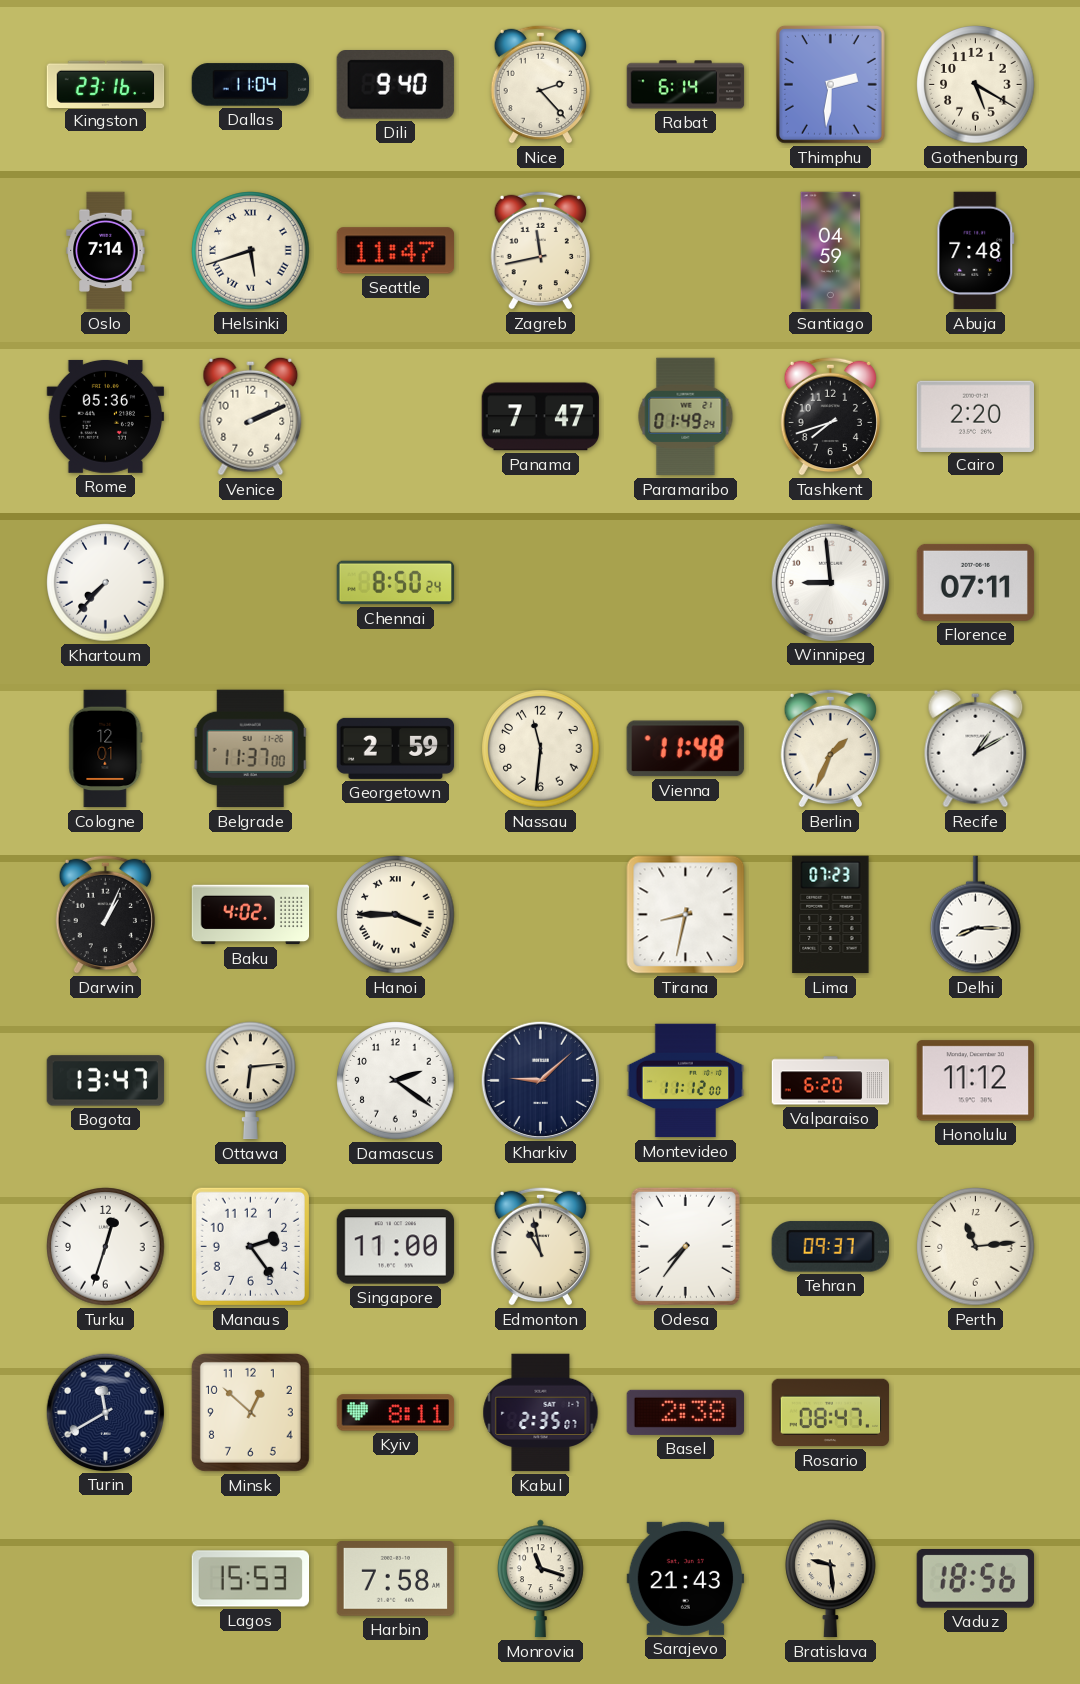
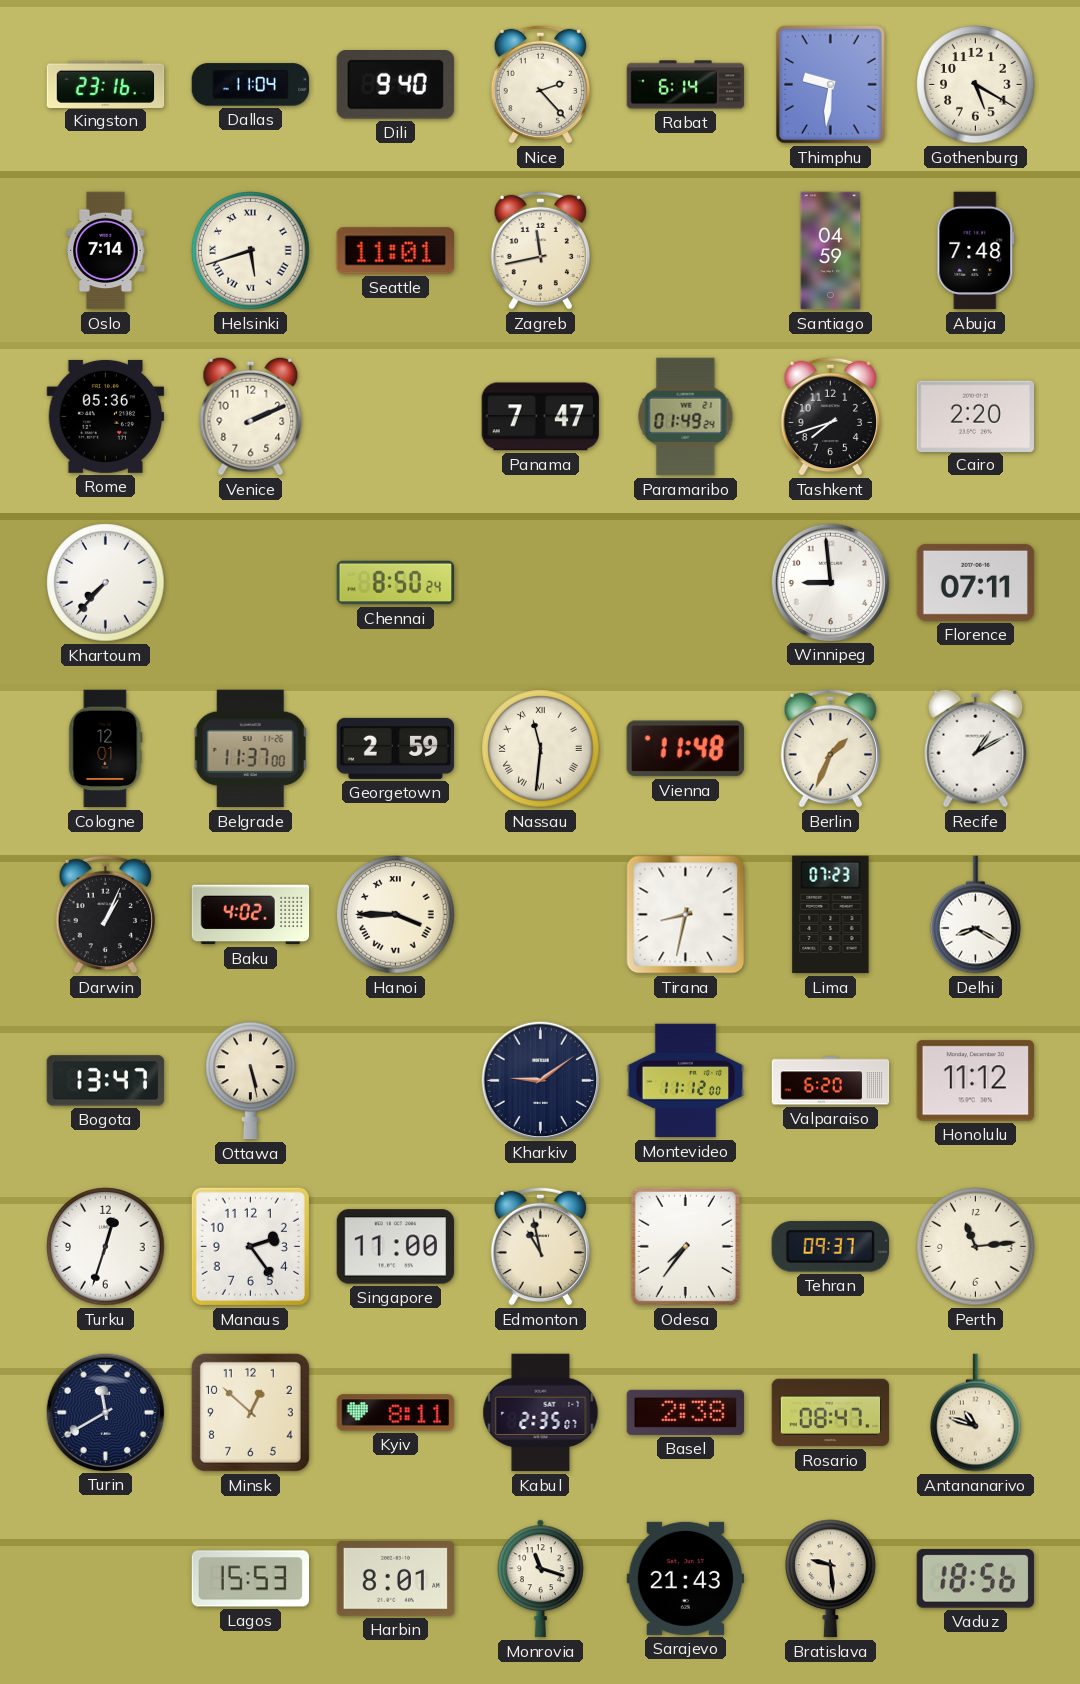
Thimphu: 2:31 -> 9:31
Seattle: 11:47 -> 11:01
Nassau numerals: Arabic -> Roman
Delhi: 8:15 -> 8:20
Ottawa: 6:14 -> 5:28
Damascus: 2:21 -> none
Kharkiv: 9:08 -> 9:09
Antananarivo: none -> 10:48
Harbin: 7:58 -> 8:01
